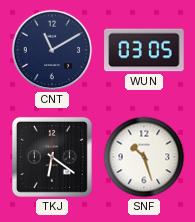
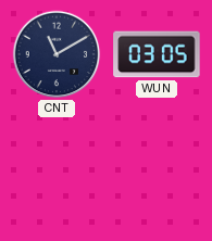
TKJ: 6:21 -> none
SNF: 10:27 -> none
